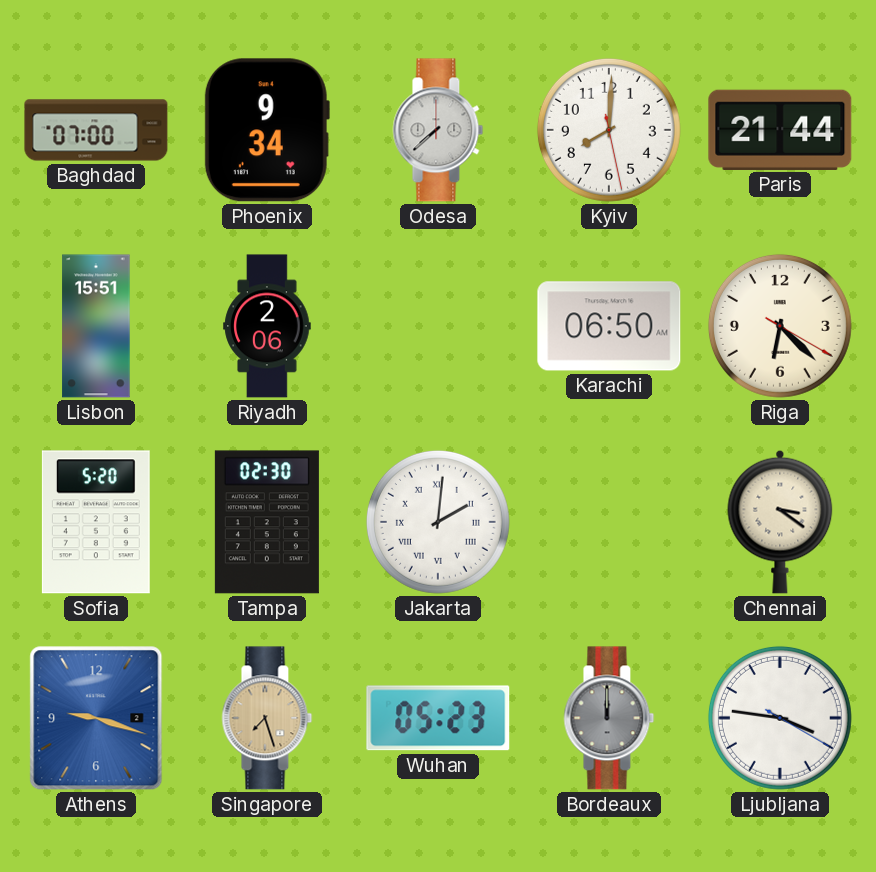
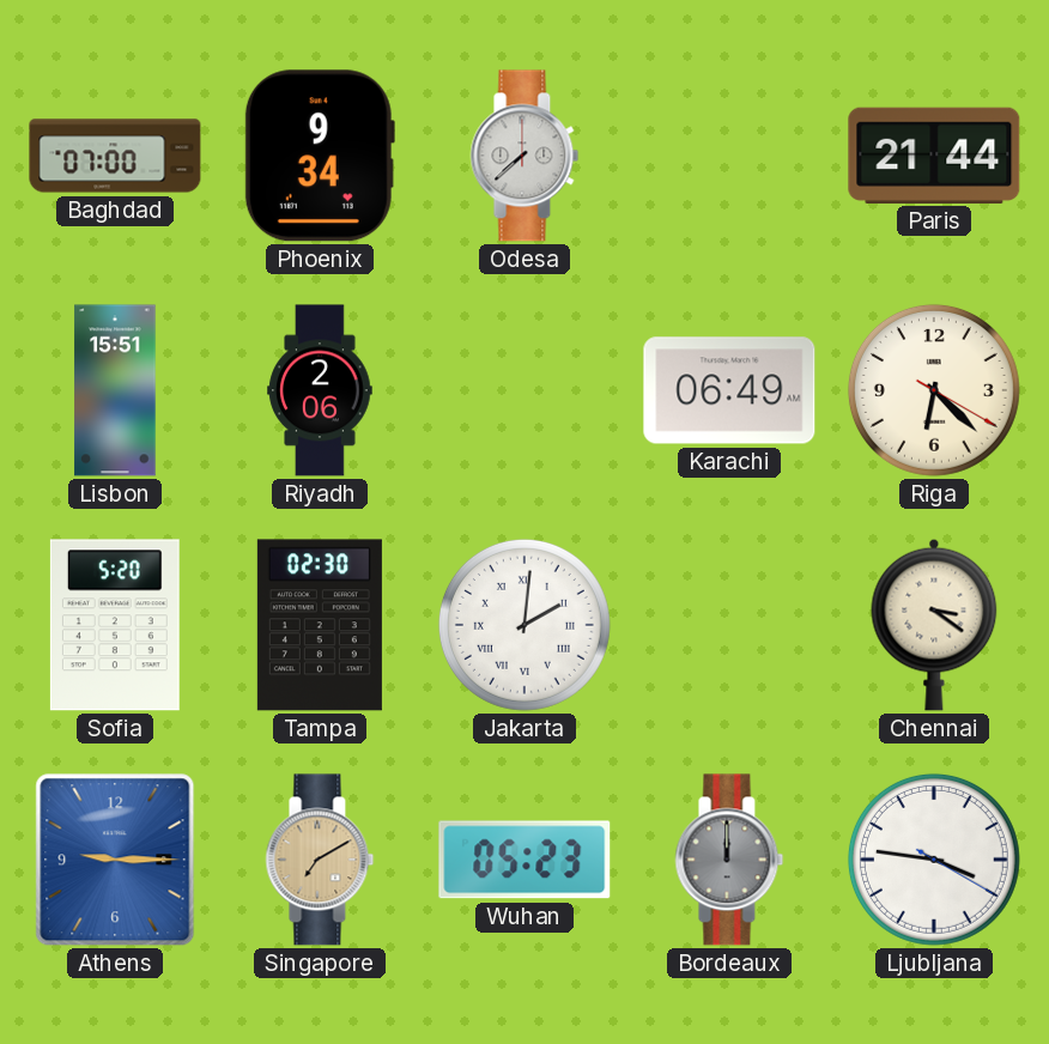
Kyiv: 8:00 -> none
Karachi: 06:50 -> 06:49
Athens: 9:18 -> 9:15
Singapore: 7:27 -> 7:10
